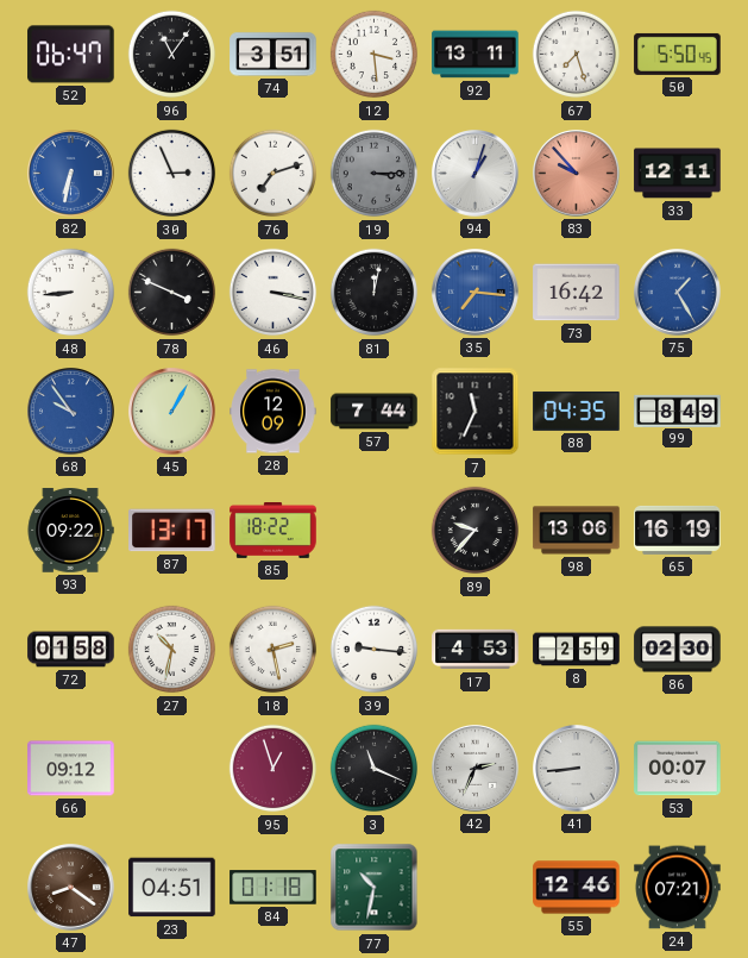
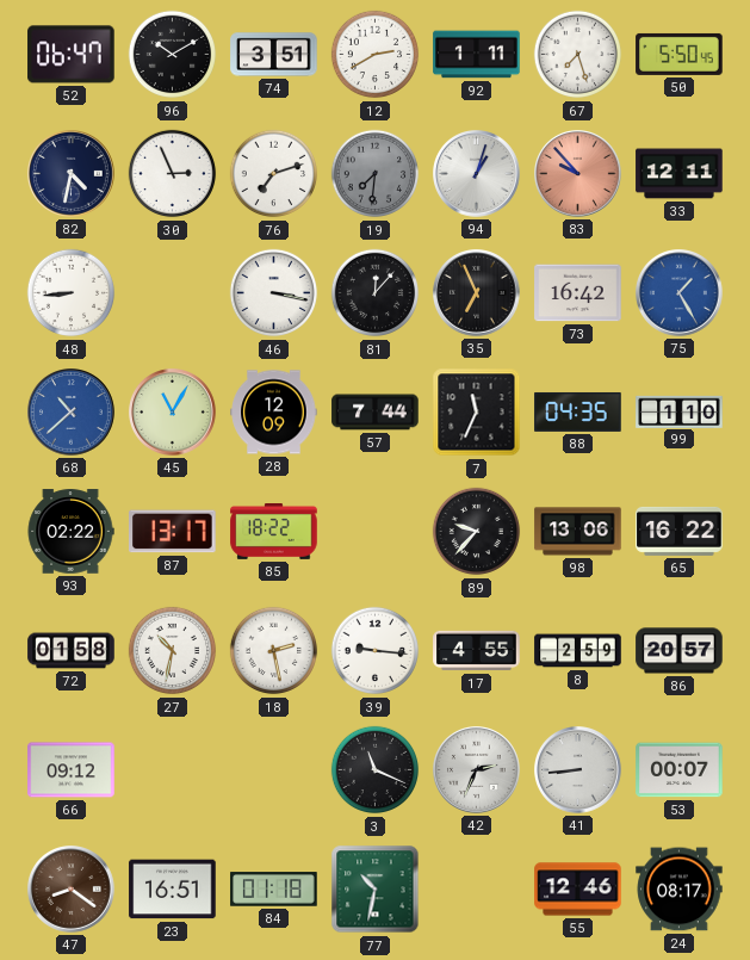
96: 11:06 -> 10:10
12: 3:29 -> 2:40
92: 13:11 -> 1:11
82: 6:32 -> 4:32
82 dial: blue -> navy
19: 3:15 -> 7:31
78: 3:49 -> none
81: 12:02 -> 12:07
35: 7:16 -> 6:56
35 dial: blue -> black
68: 9:54 -> 10:38
45: 1:05 -> 11:05
99: 8:49 -> 1:10
93: 09:22 -> 02:22
65: 16:19 -> 16:22
17: 4:53 -> 4:55
86: 02:30 -> 20:57
95: 12:57 -> none
23: 04:51 -> 16:51
24: 07:21 -> 08:17
